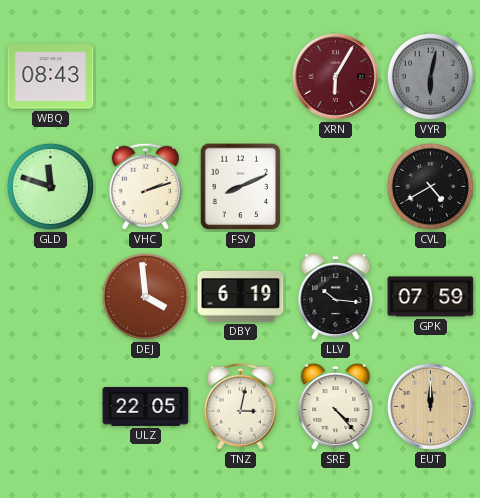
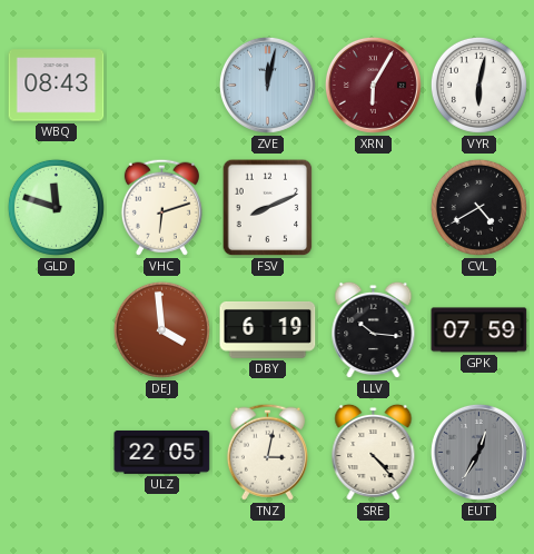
ZVE: none -> 12:02
VYR dial: grey -> white
VHC: 2:12 -> 6:12
EUT: 12:00 -> 12:35
EUT dial: champagne -> grey
